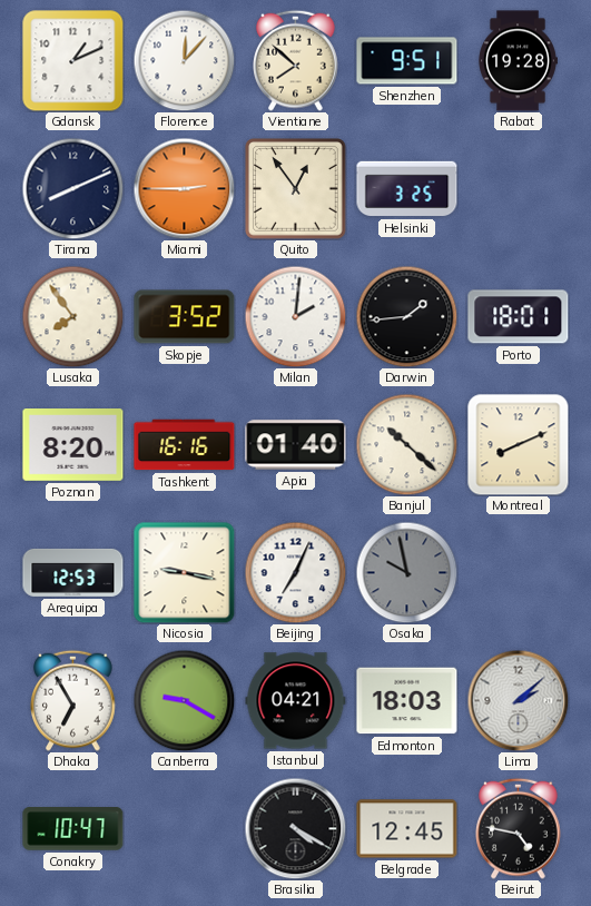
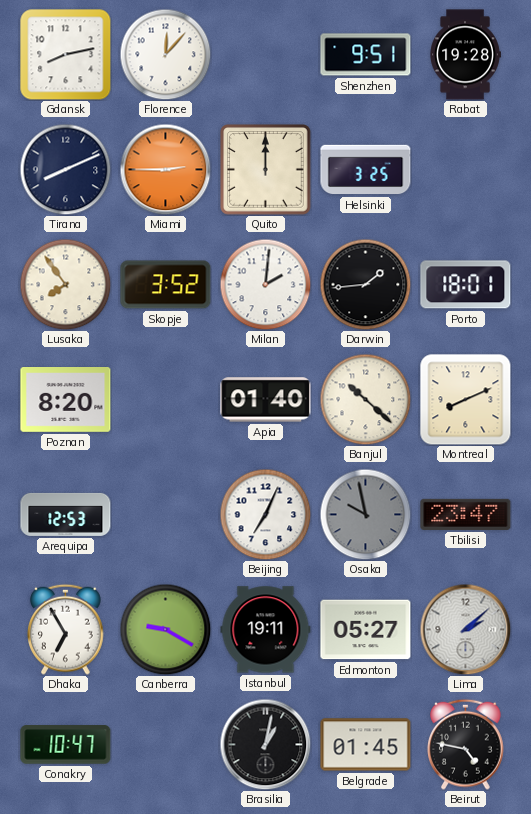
Gdansk: 1:11 -> 8:13
Vientiane: 7:52 -> none
Quito: 12:54 -> 12:00
Tashkent: 16:16 -> none
Nicosia: 9:17 -> none
Tbilisi: none -> 23:47
Istanbul: 04:21 -> 19:11
Edmonton: 18:03 -> 05:27
Brasilia: 4:20 -> 1:02
Belgrade: 12:45 -> 01:45
